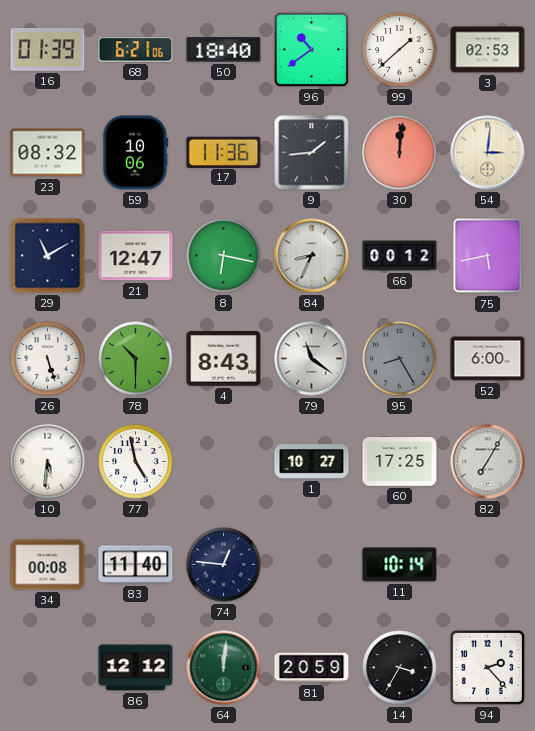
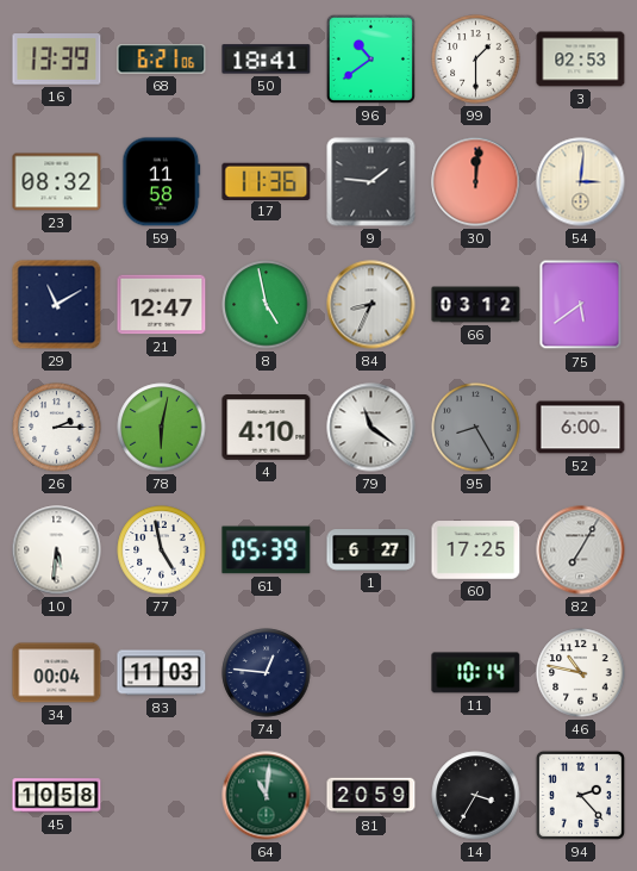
16: 01:39 -> 13:39
50: 18:40 -> 18:41
99: 1:38 -> 1:30
59: 10:06 -> 11:58
9: 1:44 -> 1:46
8: 6:17 -> 4:58
66: 00:12 -> 03:12
75: 5:43 -> 5:39
26: 5:27 -> 2:15
78: 10:30 -> 6:02
4: 8:43 -> 4:10
61: none -> 05:39
1: 10:27 -> 6:27
34: 00:08 -> 00:04
83: 11:40 -> 11:03
46: none -> 10:47
45: none -> 10:58
86: 12:12 -> none
64: 12:01 -> 11:01
